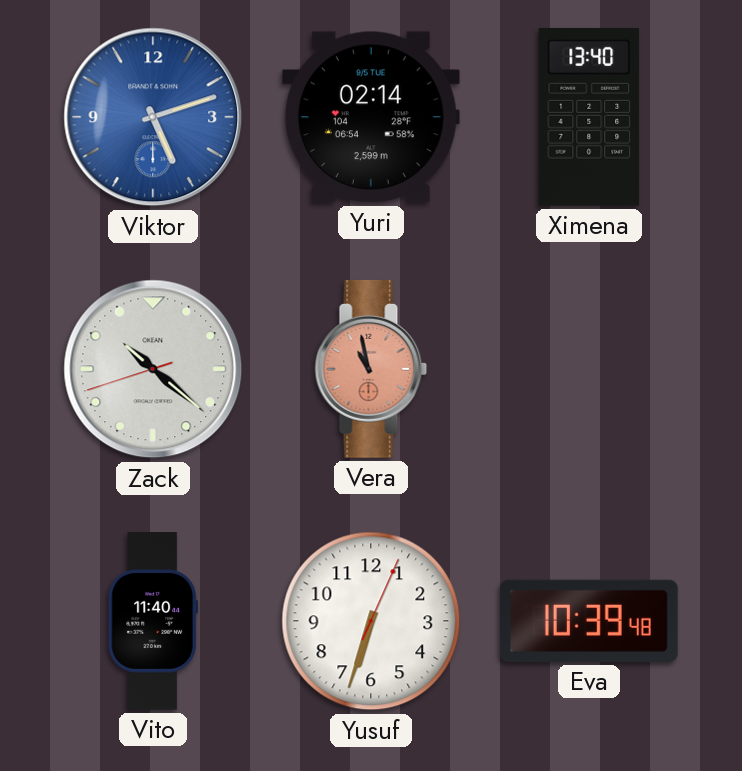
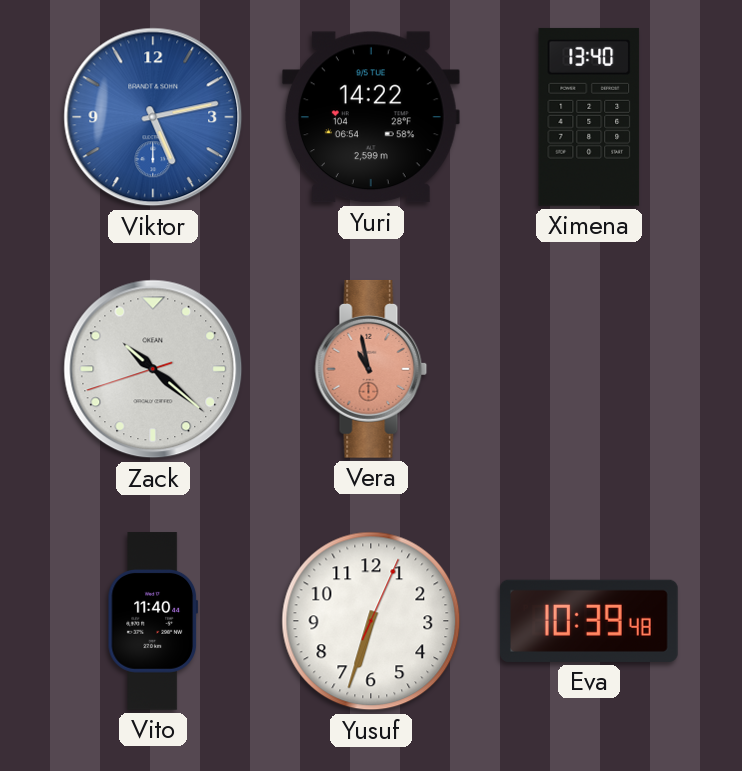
Viktor: 5:12 -> 5:13
Yuri: 02:14 -> 14:22
